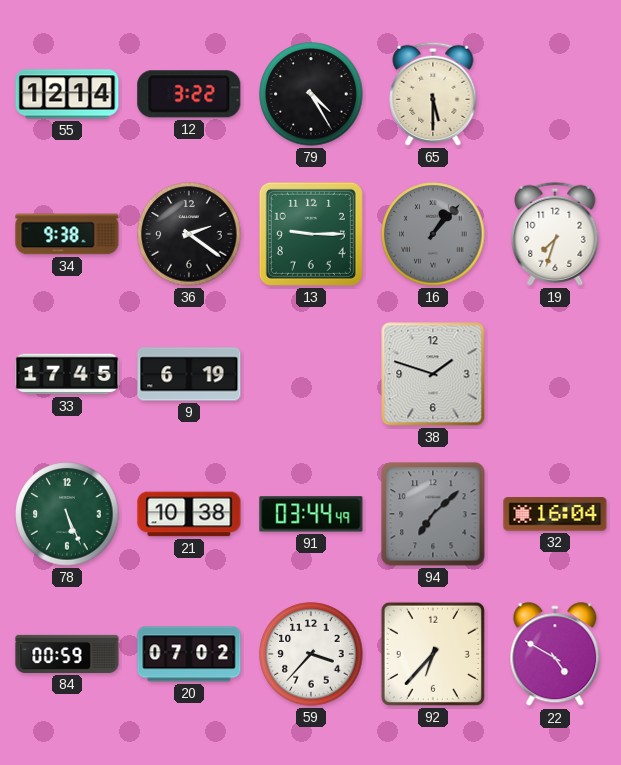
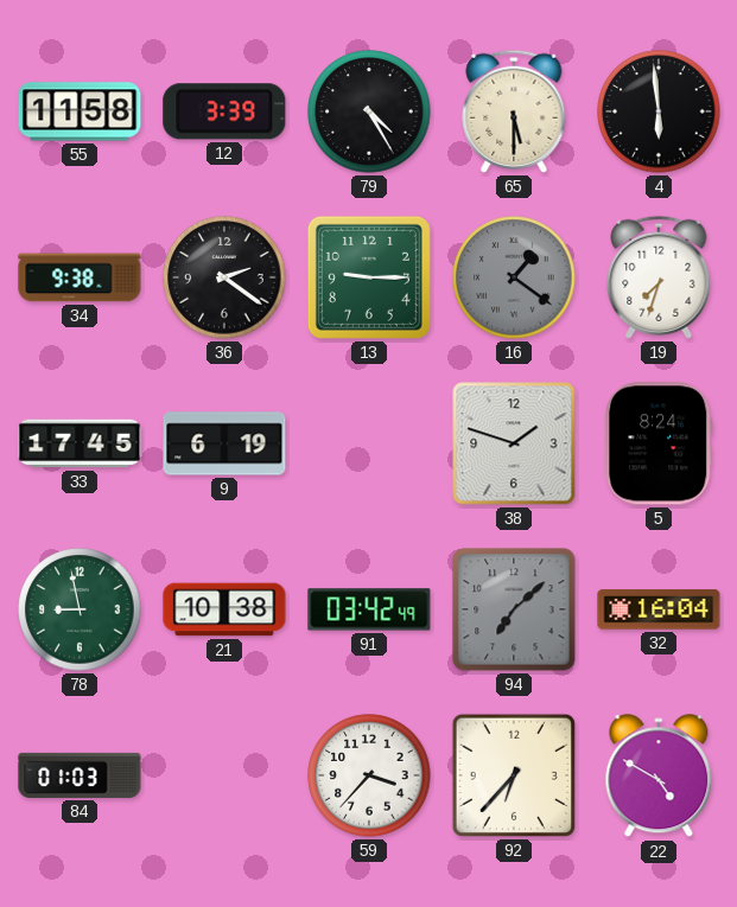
55: 12:14 -> 11:58
12: 3:22 -> 3:39
4: none -> 5:59
16: 1:07 -> 1:21
5: none -> 8:24
78: 5:26 -> 8:58
91: 03:44 -> 03:42
84: 00:59 -> 01:03
20: 07:02 -> none
